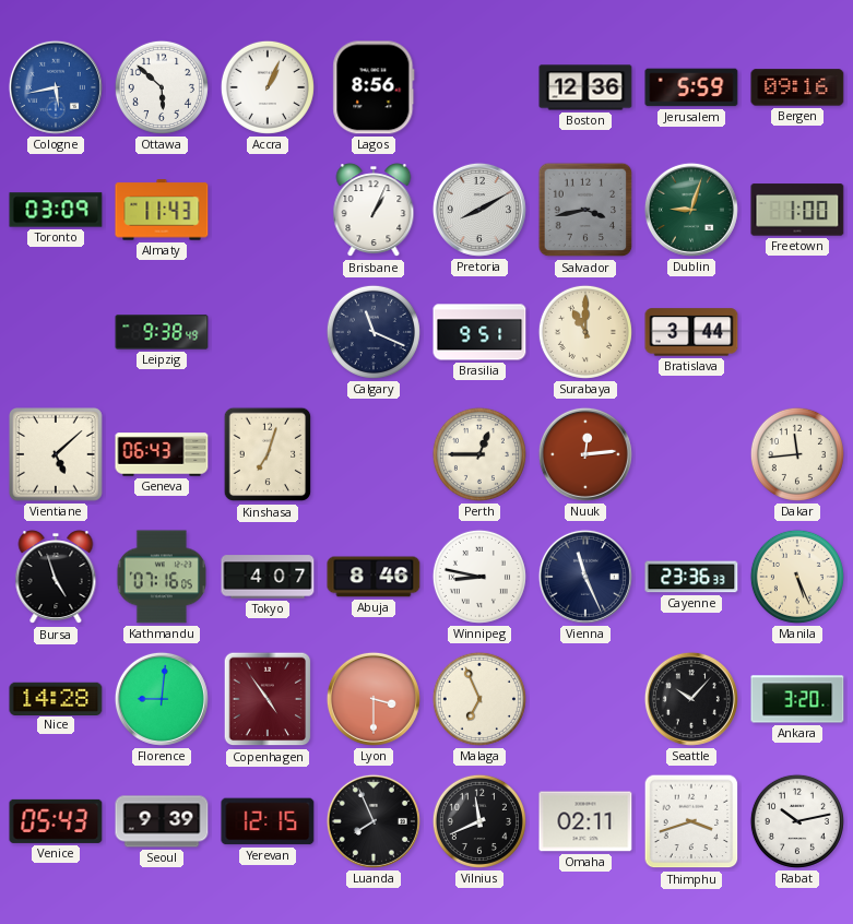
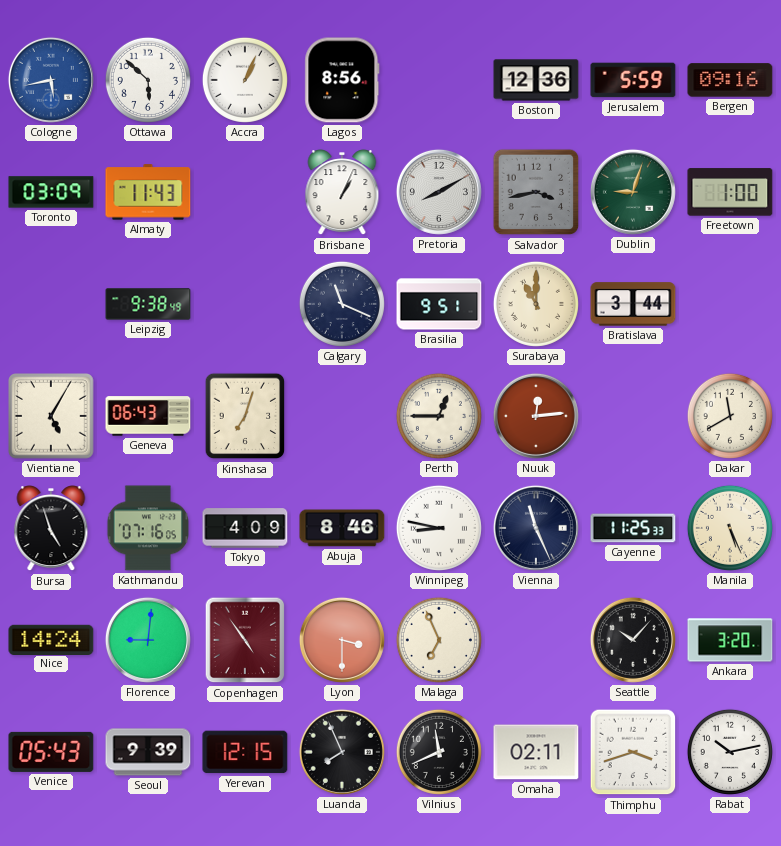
Vientiane: 5:08 -> 5:05
Dakar: 11:44 -> 11:40
Tokyo: 4:07 -> 4:09
Cayenne: 23:36 -> 11:25
Nice: 14:28 -> 14:24
